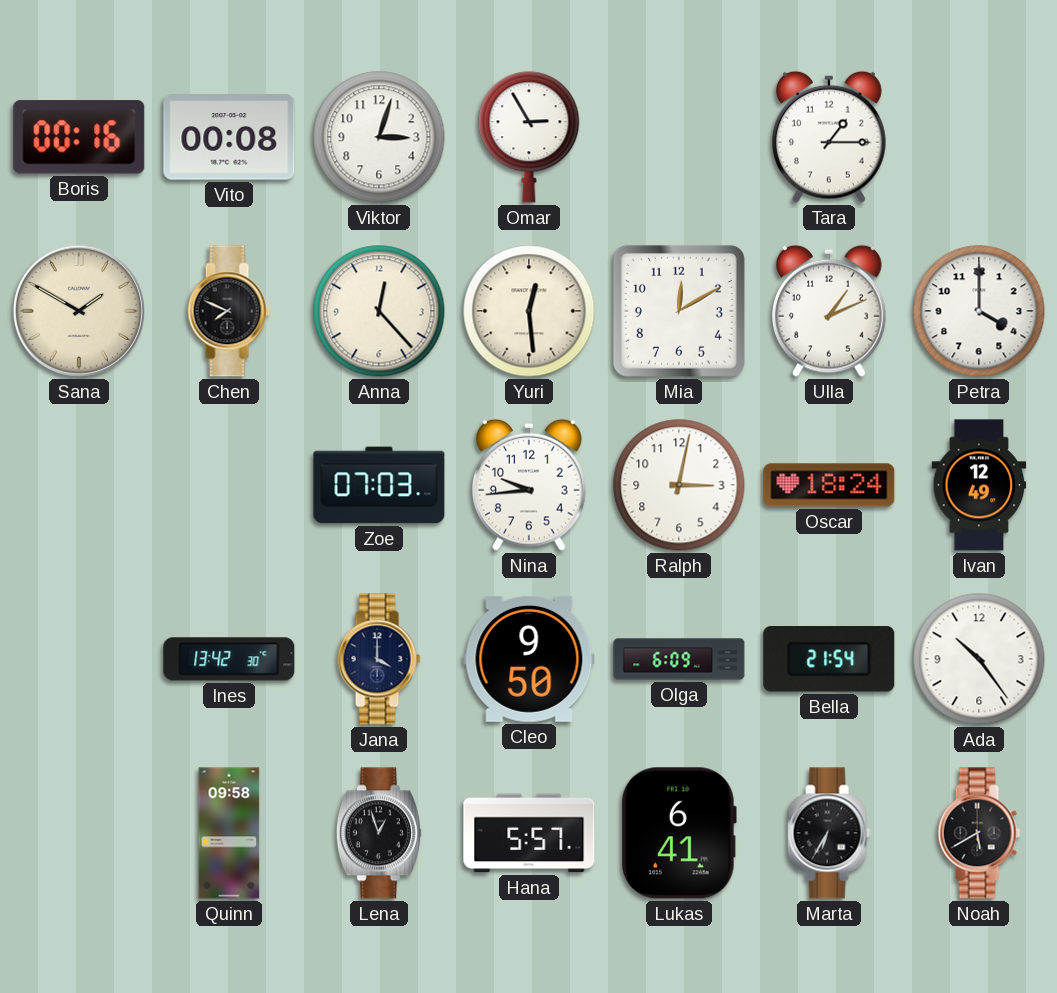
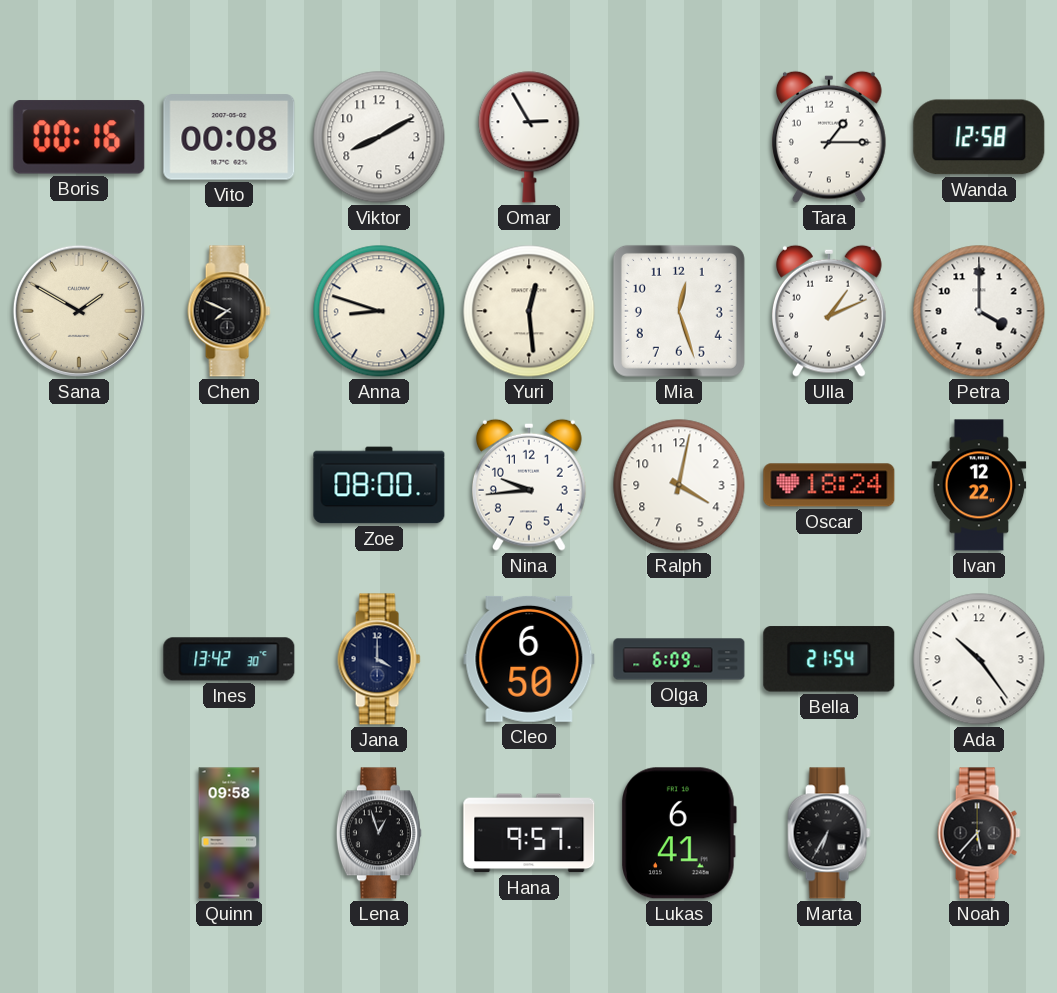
Viktor: 3:03 -> 8:10
Wanda: none -> 12:58
Anna: 12:23 -> 8:48
Mia: 12:10 -> 12:27
Zoe: 07:03 -> 08:00
Ralph: 3:02 -> 4:02
Ivan: 12:49 -> 12:22
Cleo: 9:50 -> 6:50
Hana: 5:57 -> 9:57
Noah: 5:40 -> 5:37
